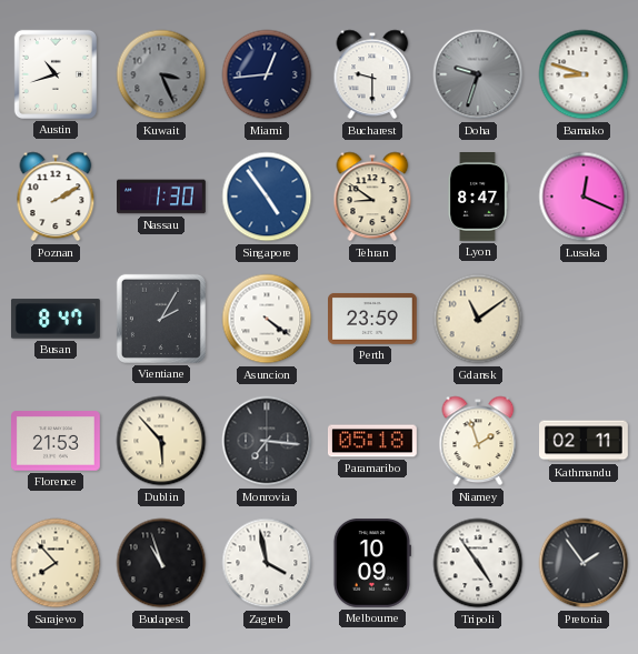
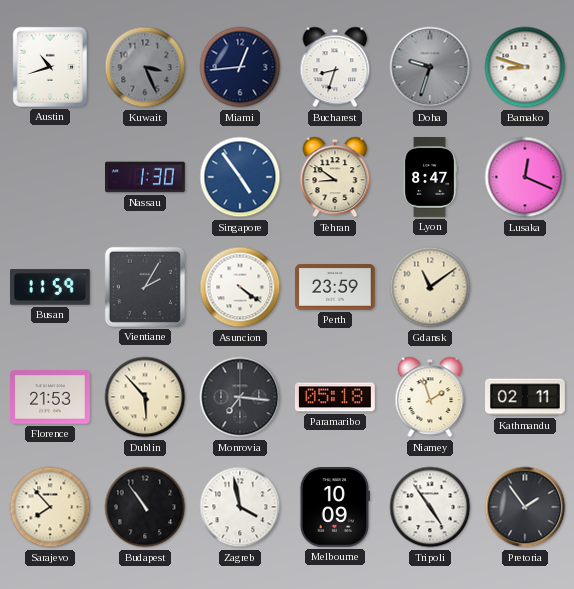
Bucharest: 9:30 -> 8:33
Poznan: 2:10 -> none
Busan: 8:47 -> 11:59
Budapest: 10:57 -> 10:54
